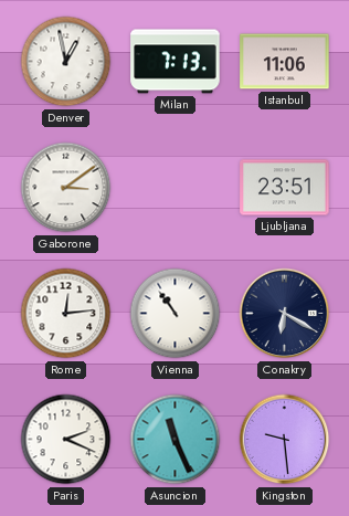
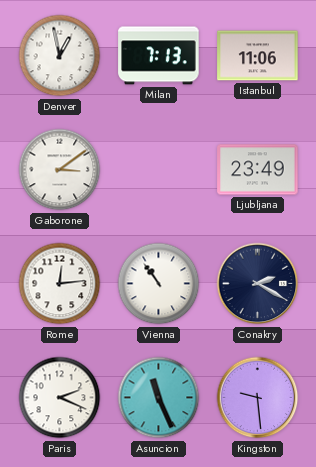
Ljubljana: 23:51 -> 23:49
Conakry: 6:20 -> 2:20
